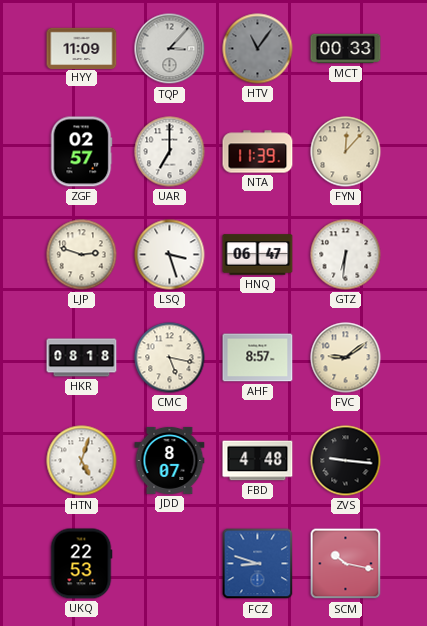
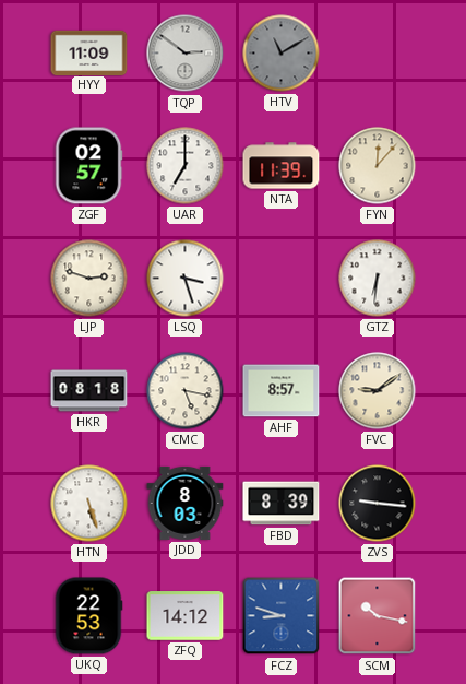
TQP: 3:07 -> 2:51
HTV: 11:06 -> 11:10
MCT: 00:33 -> none
HNQ: 06:47 -> none
HTN: 5:03 -> 5:27
JDD: 8:07 -> 8:03
FBD: 4:48 -> 8:39
ZFQ: none -> 14:12
